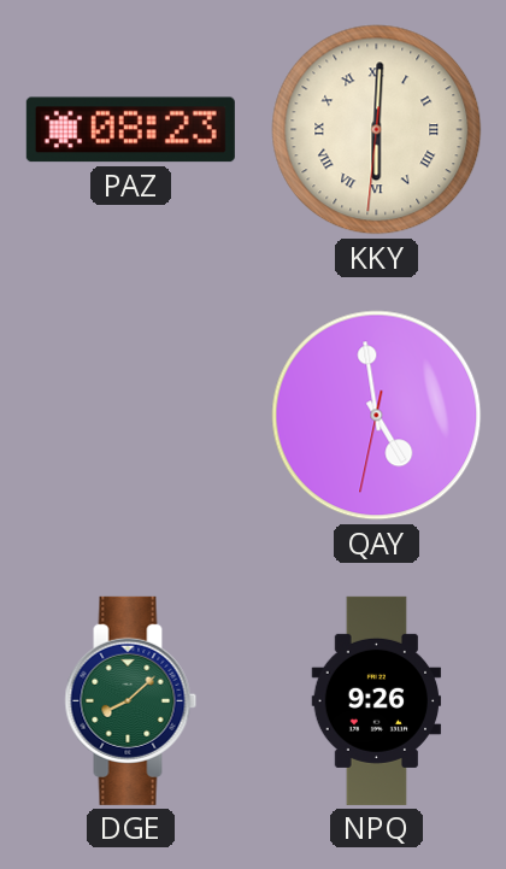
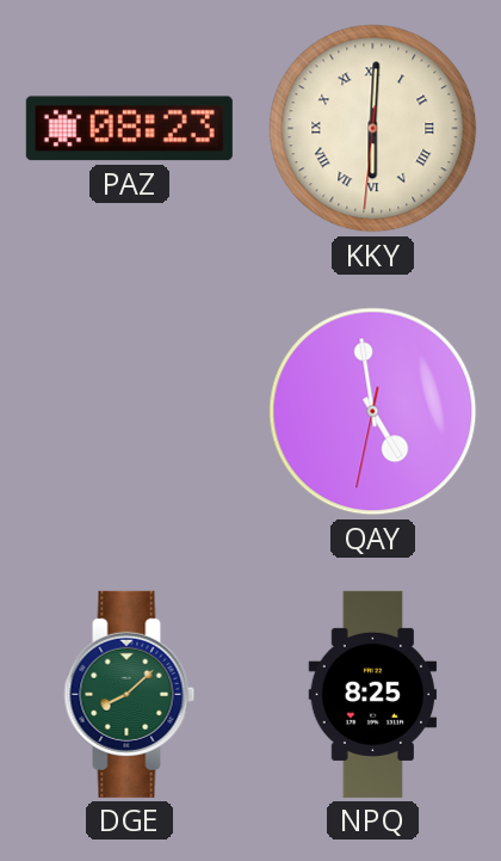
NPQ: 9:26 -> 8:25
